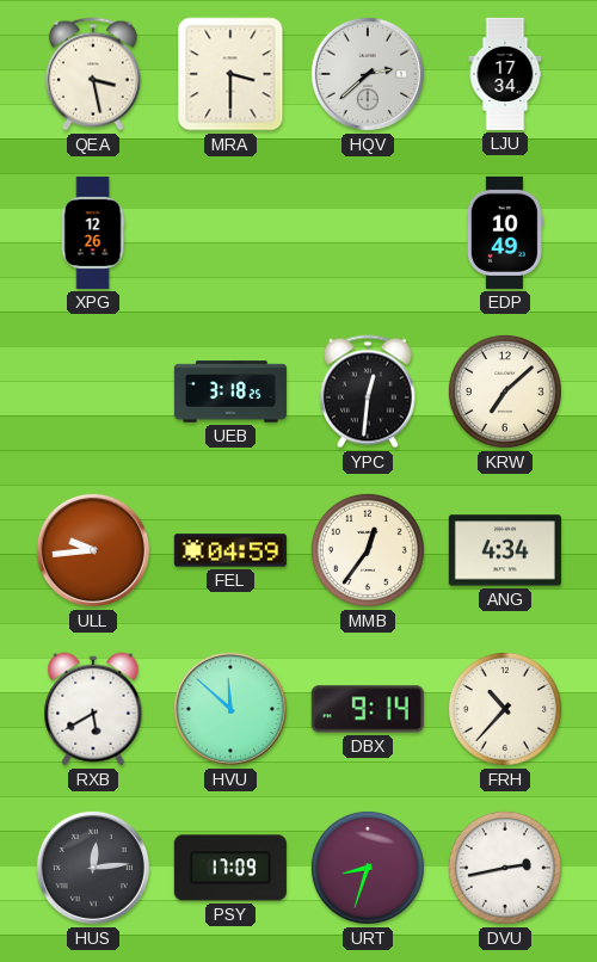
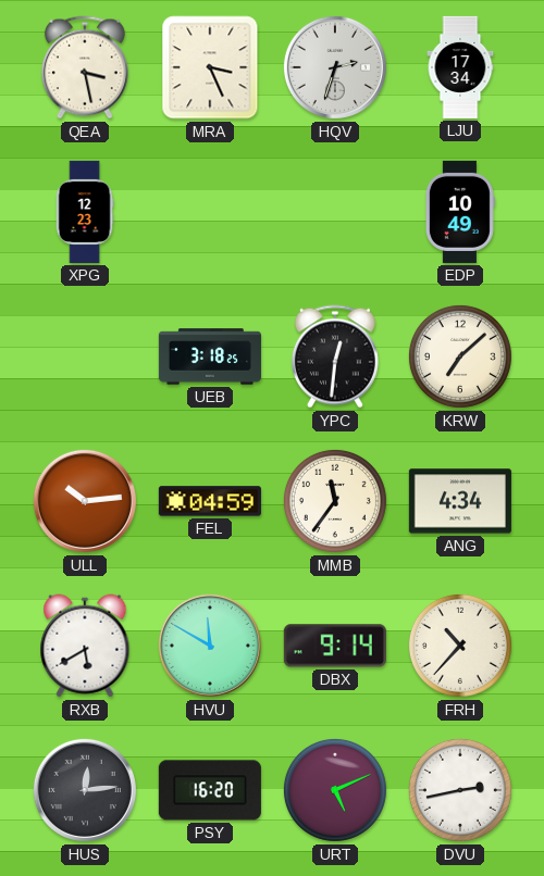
MRA: 3:30 -> 3:26
HQV: 2:38 -> 2:33
XPG: 12:26 -> 12:23
ULL: 9:44 -> 10:14
MMB: 12:36 -> 11:36
HVU: 11:52 -> 11:50
PSY: 17:09 -> 16:20
URT: 8:33 -> 5:11
